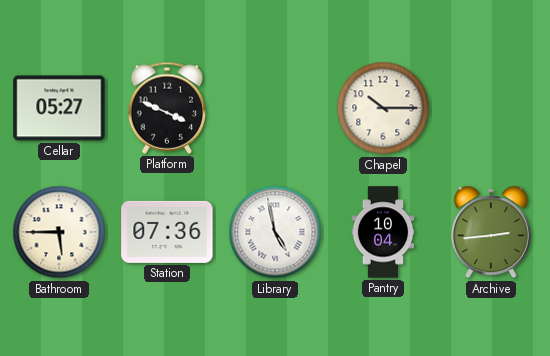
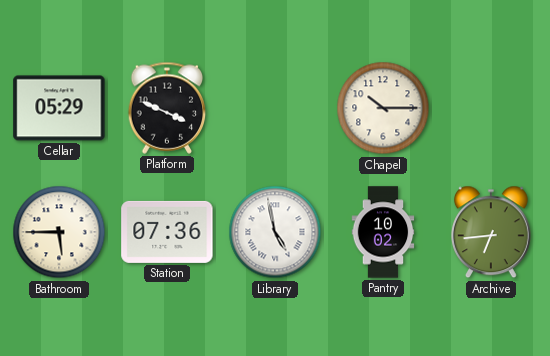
Cellar: 05:27 -> 05:29
Pantry: 10:04 -> 10:02
Archive: 2:44 -> 6:44
